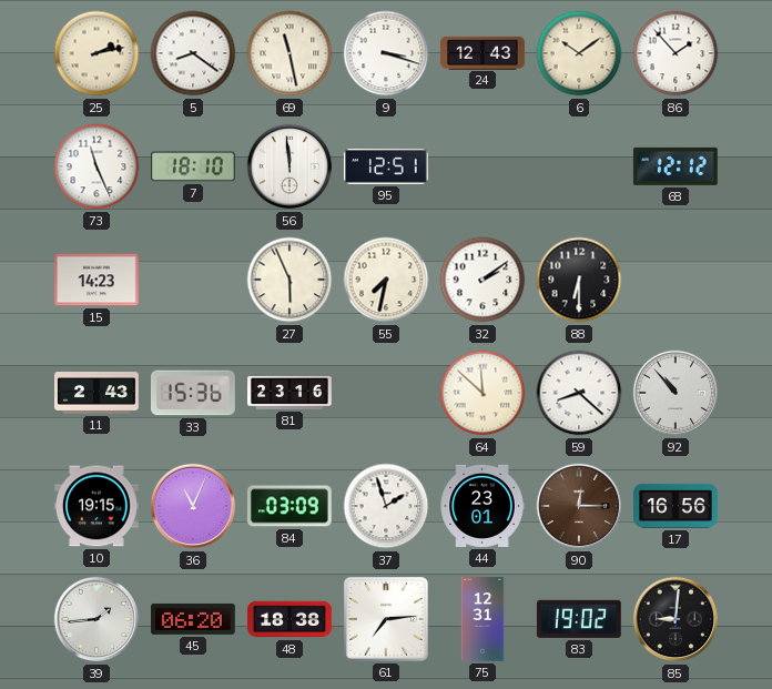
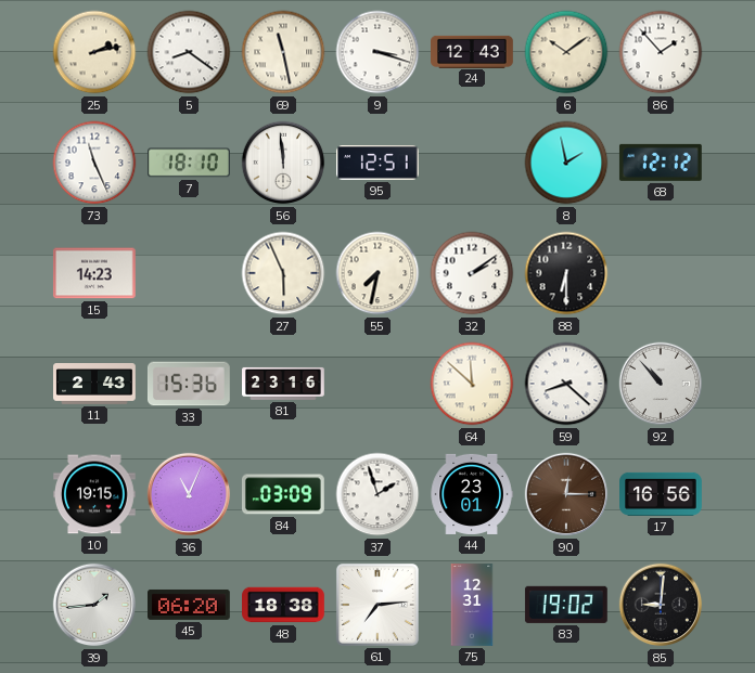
8: none -> 1:58
